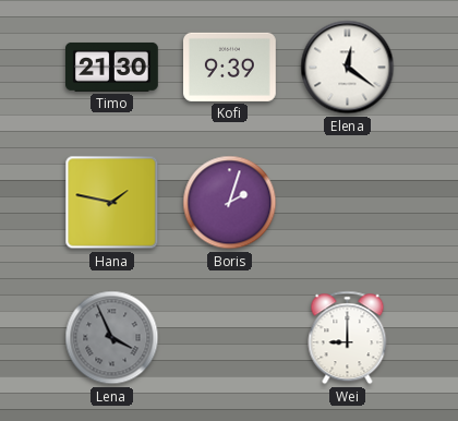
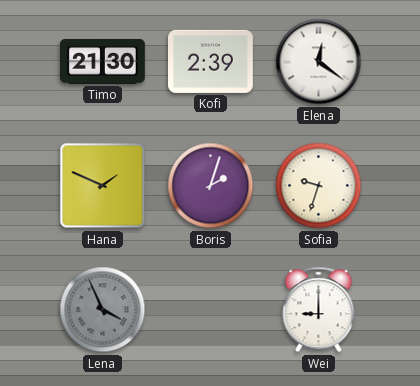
Kofi: 9:39 -> 2:39
Hana: 1:47 -> 1:49
Sofia: none -> 9:33
